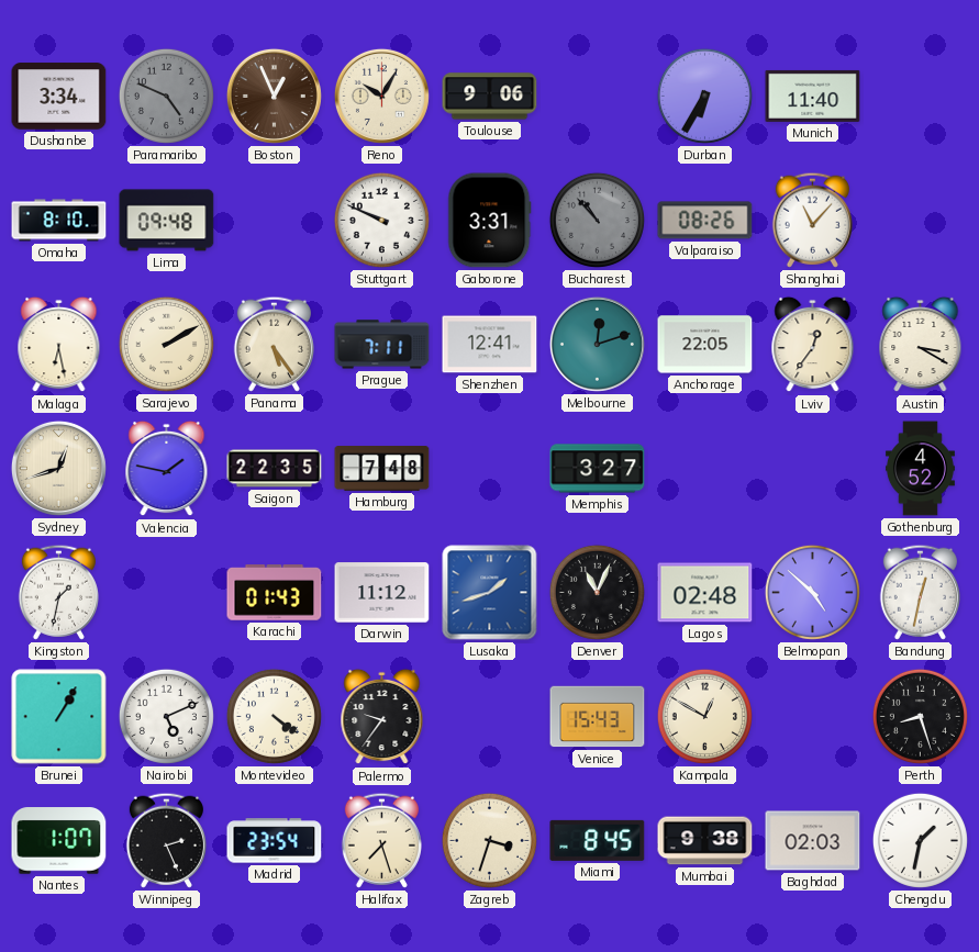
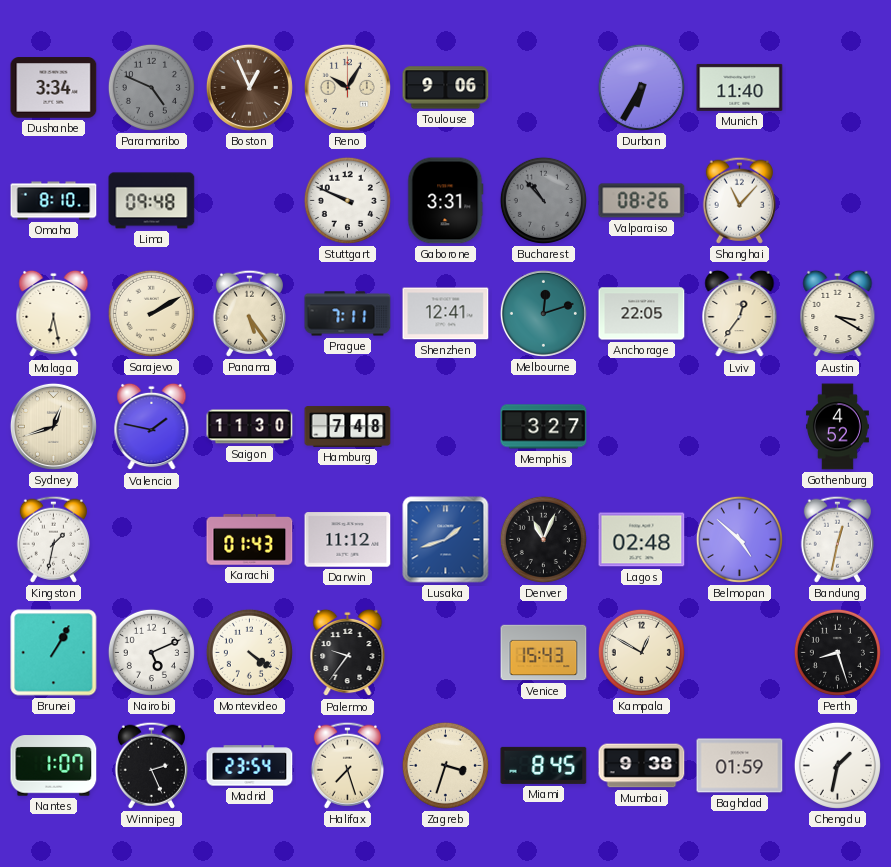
Saigon: 22:35 -> 11:30
Baghdad: 02:03 -> 01:59
